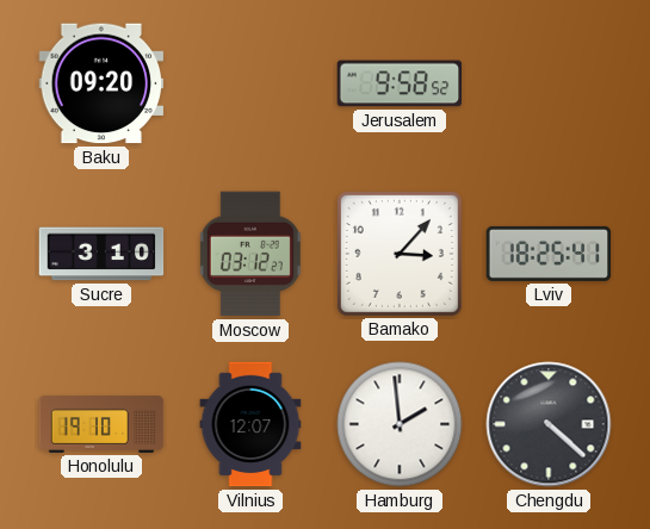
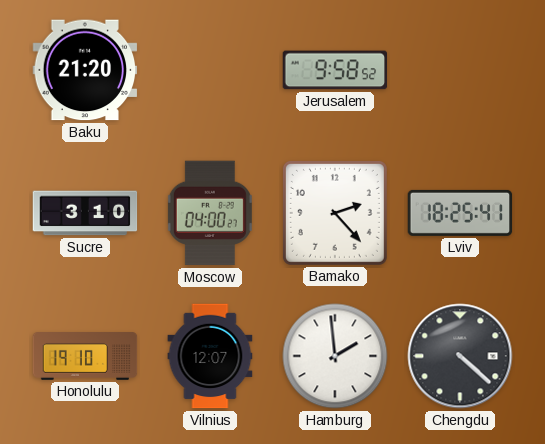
Baku: 09:20 -> 21:20
Moscow: 03:12 -> 04:00
Bamako: 3:07 -> 2:23
